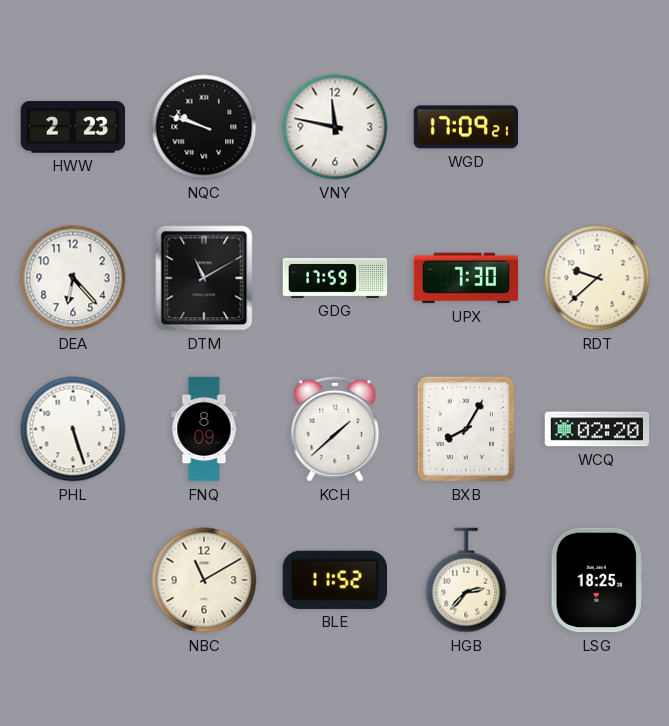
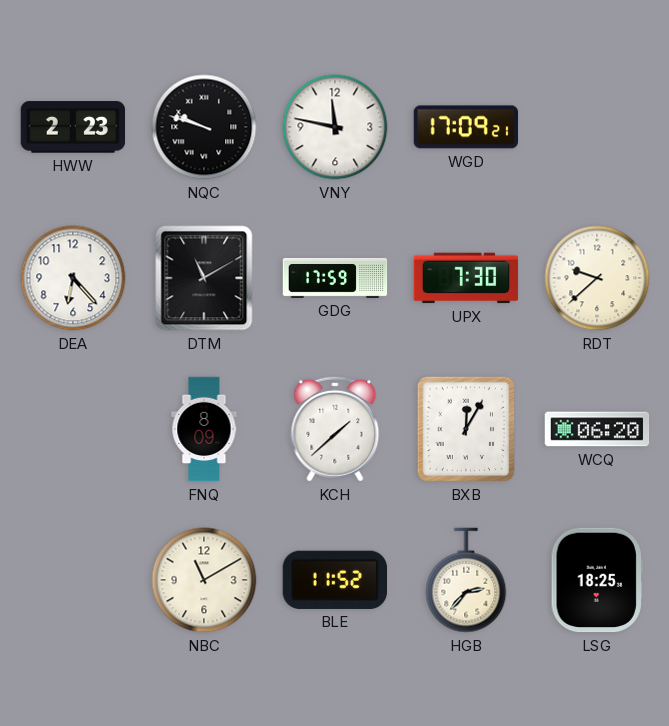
PHL: 5:27 -> none
BXB: 8:05 -> 12:05
WCQ: 02:20 -> 06:20
